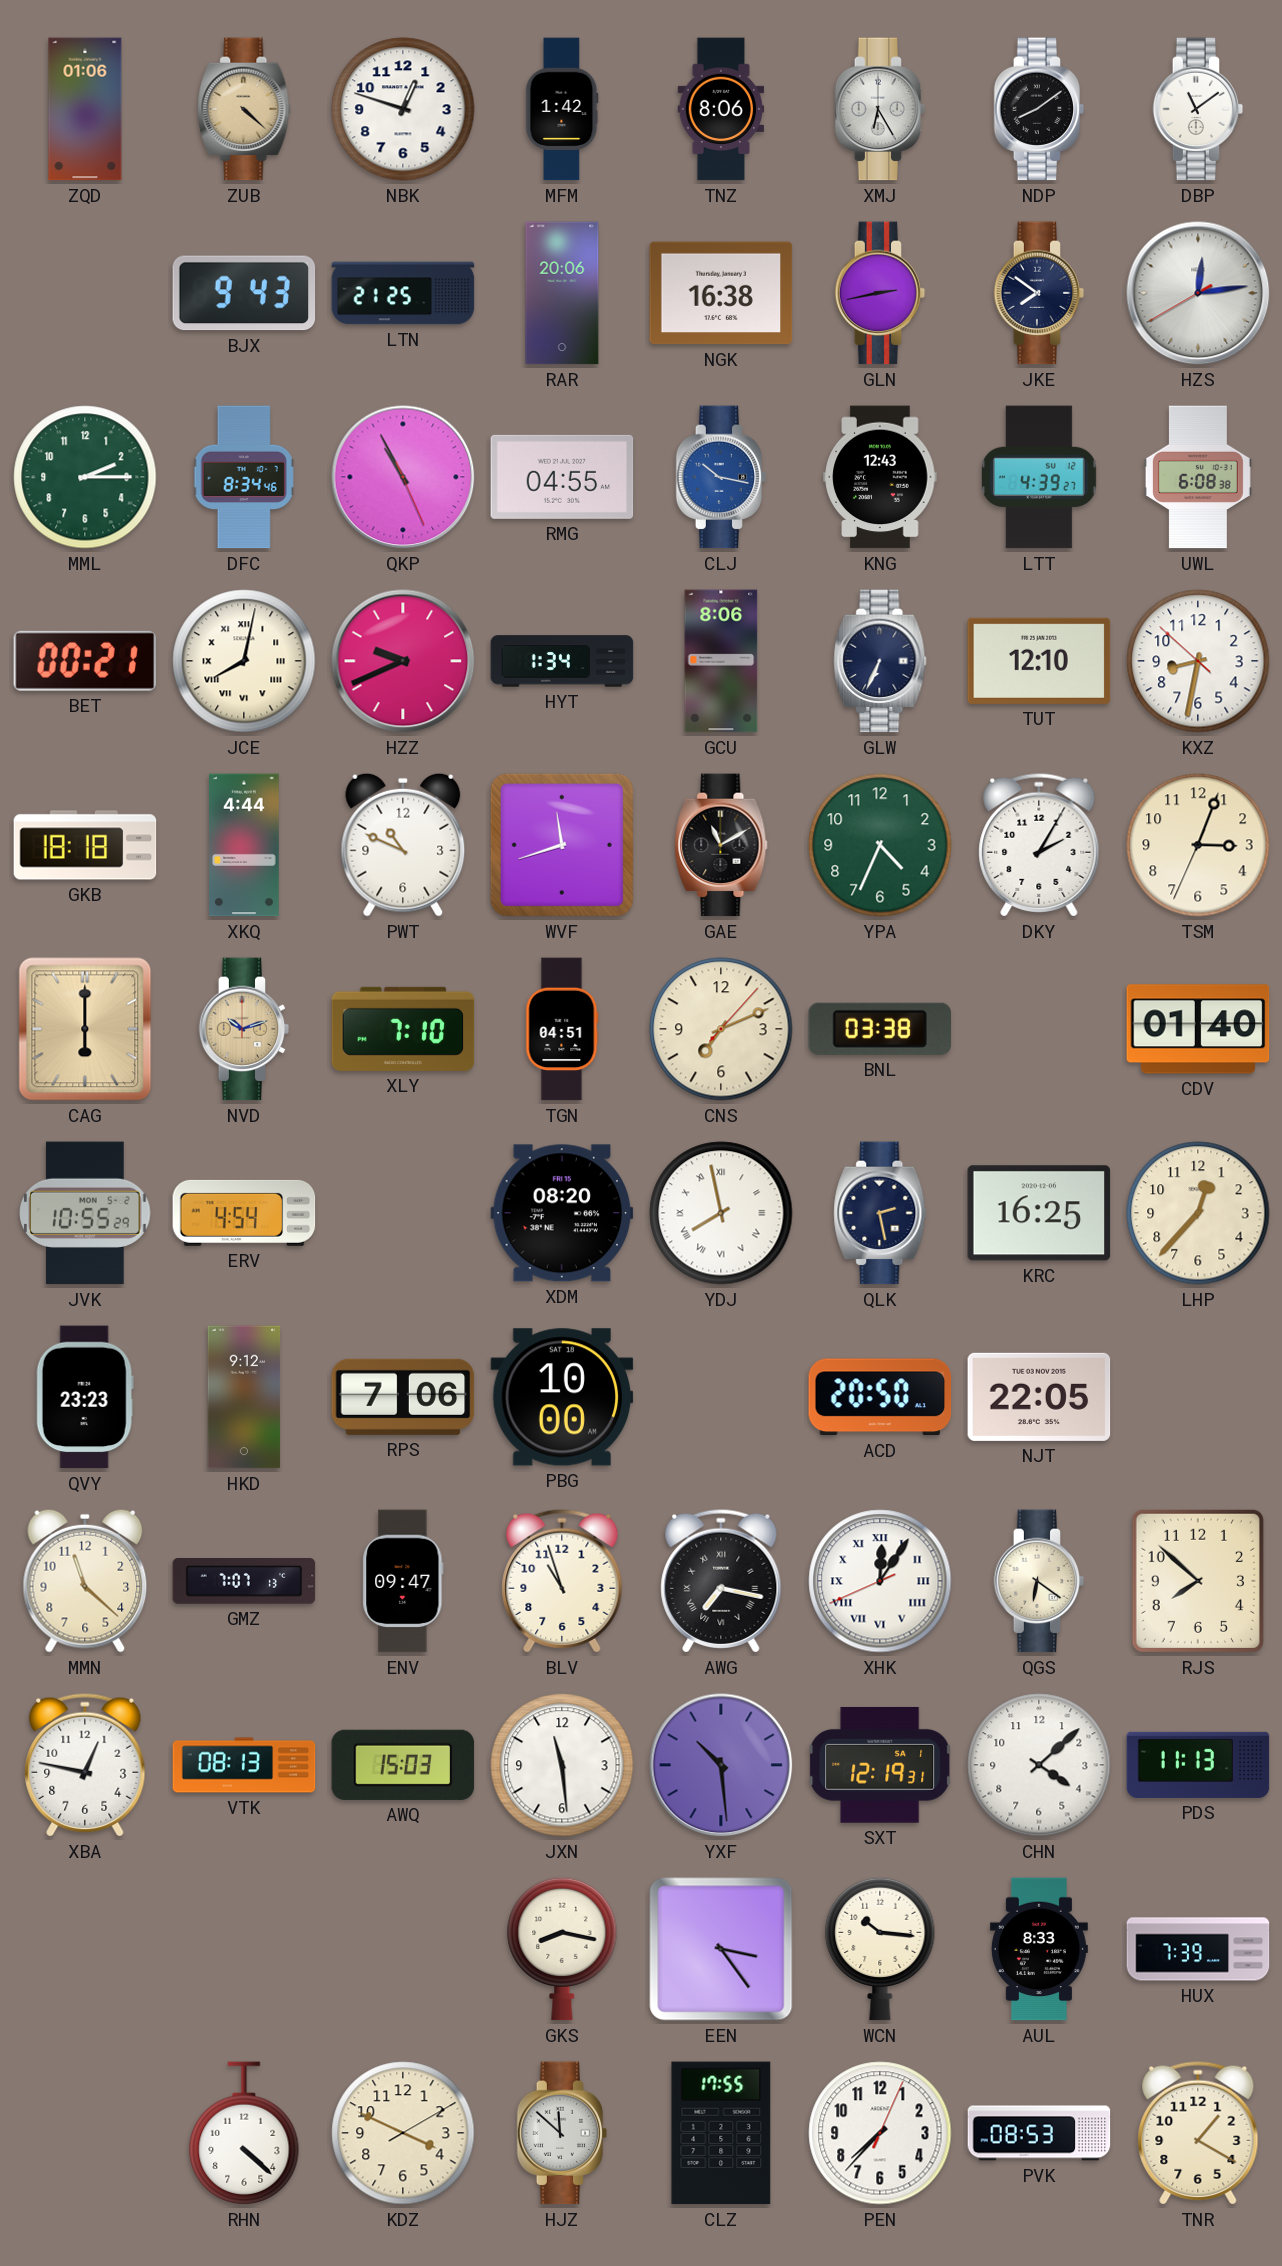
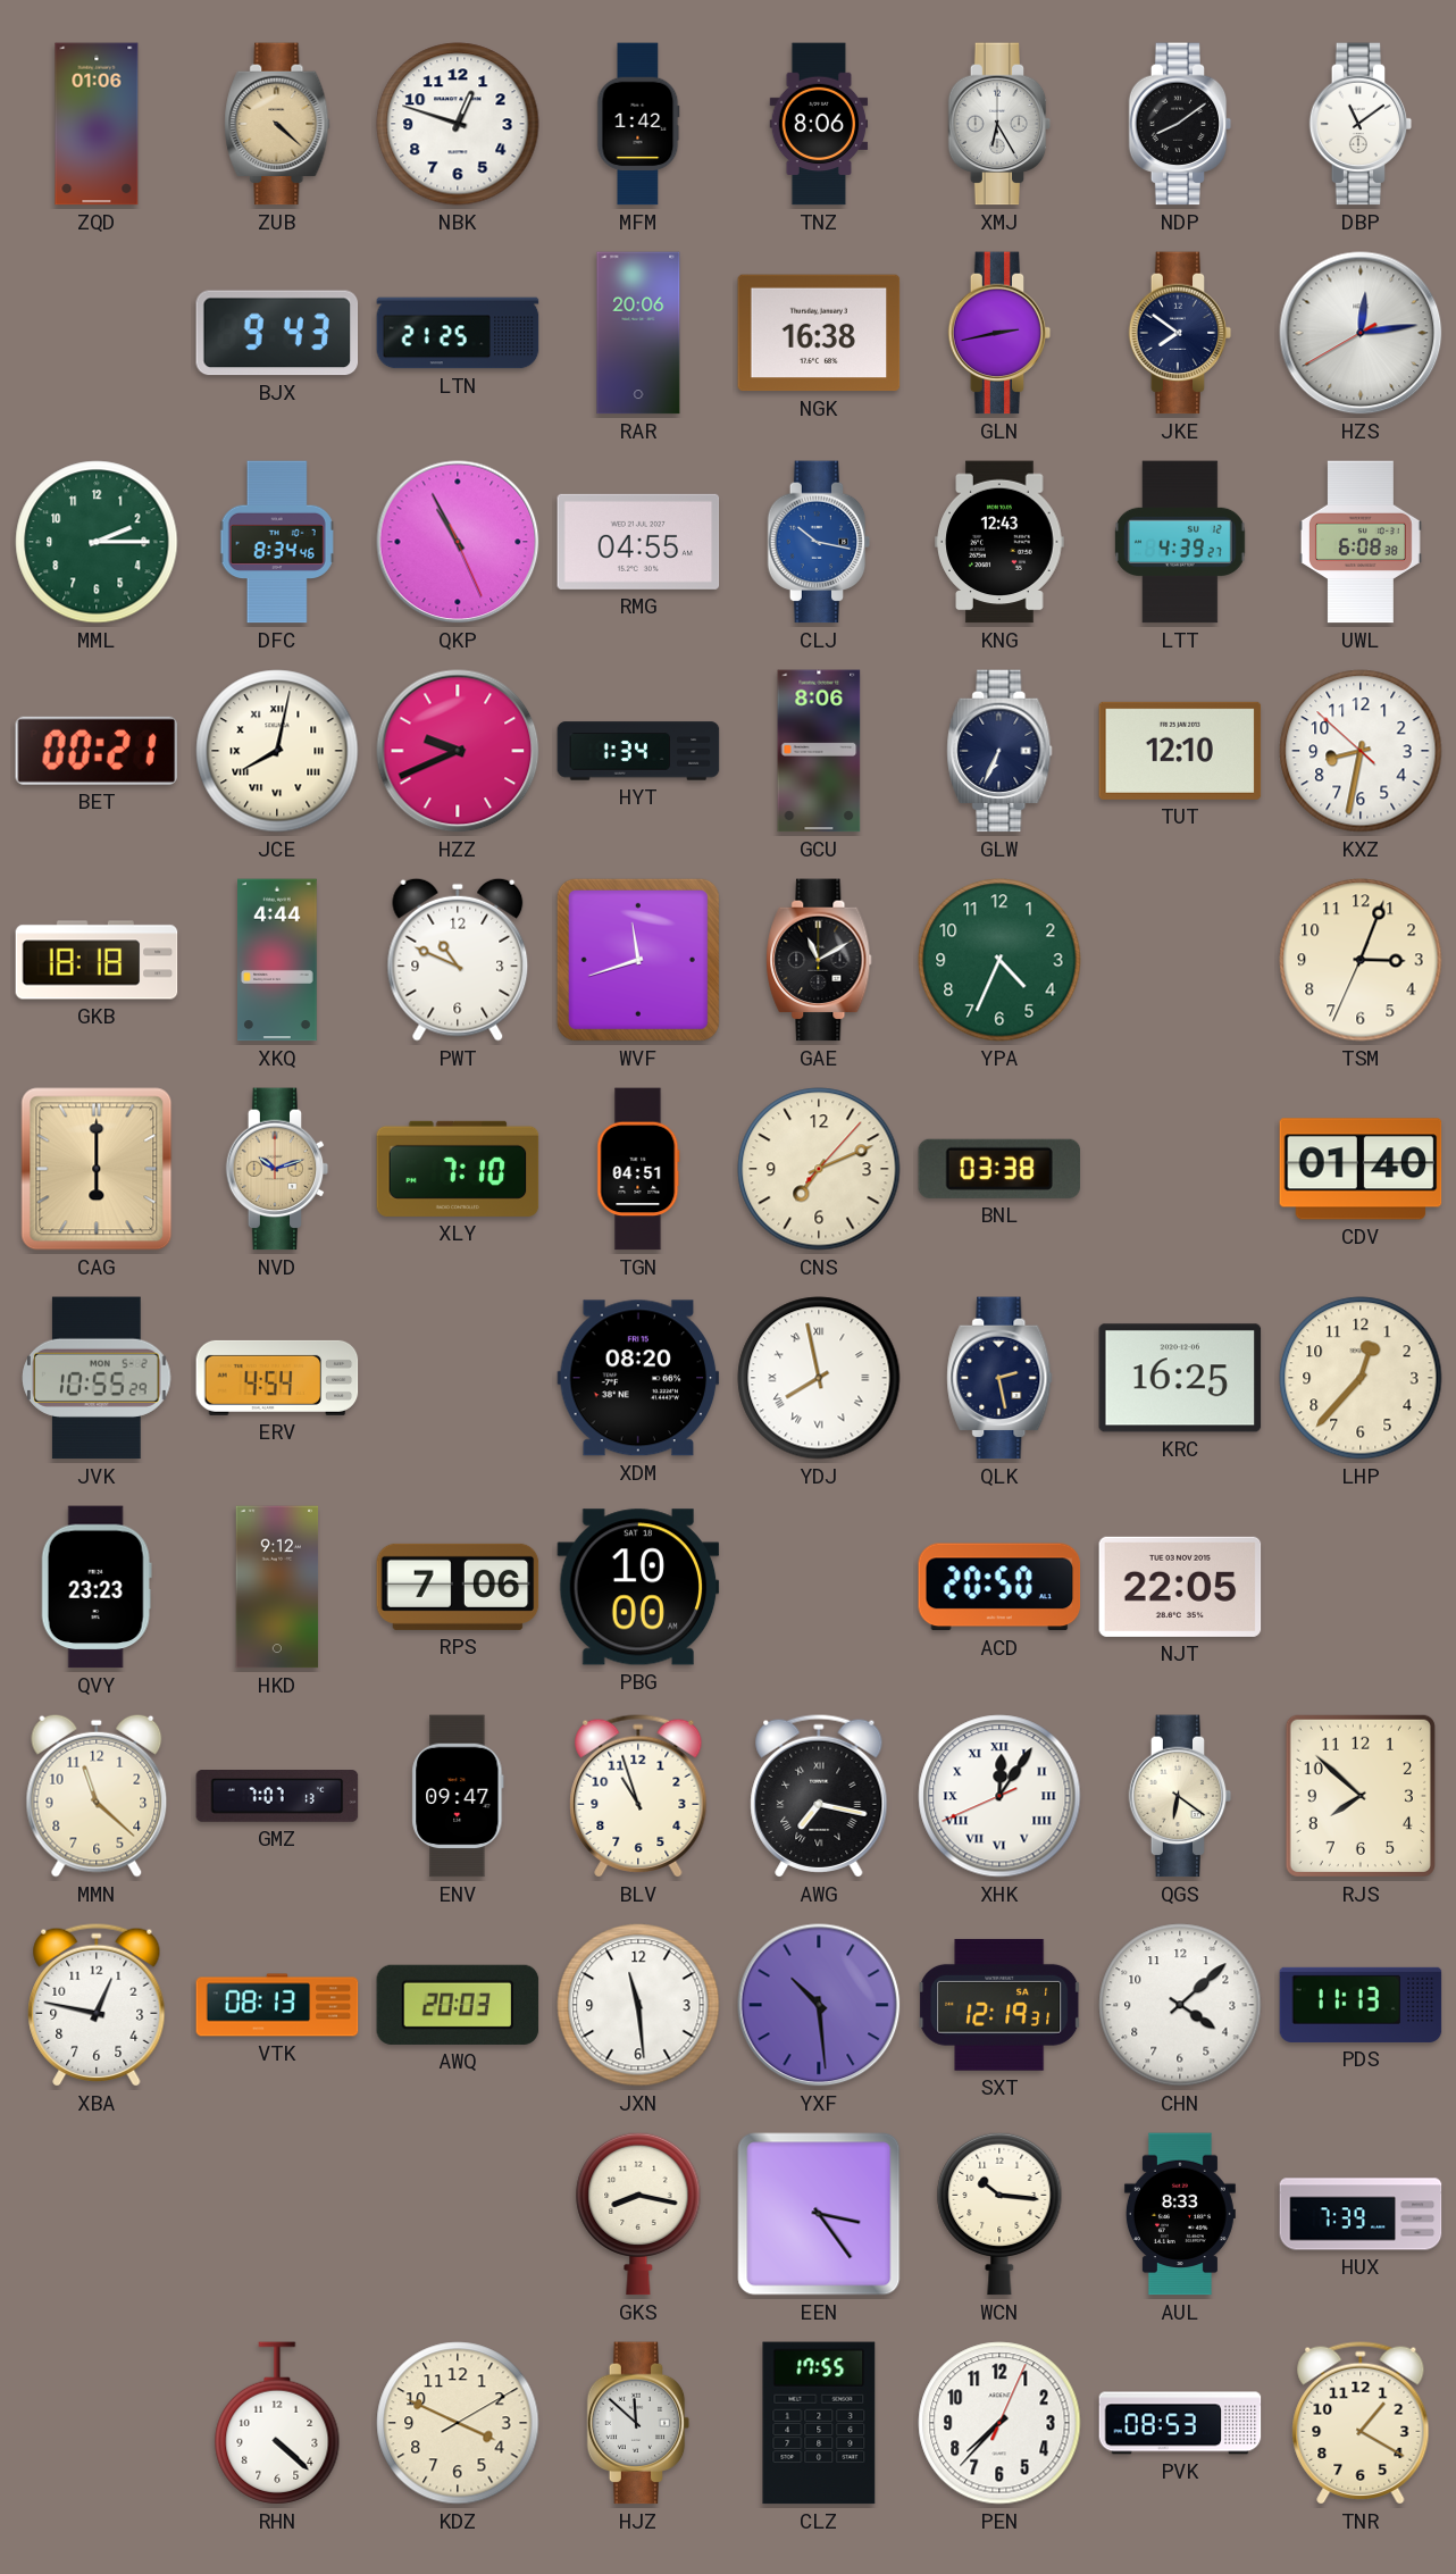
DKY: 2:05 -> none
AWQ: 15:03 -> 20:03
